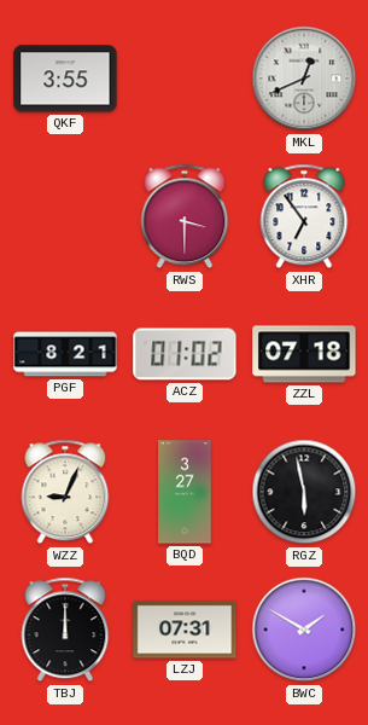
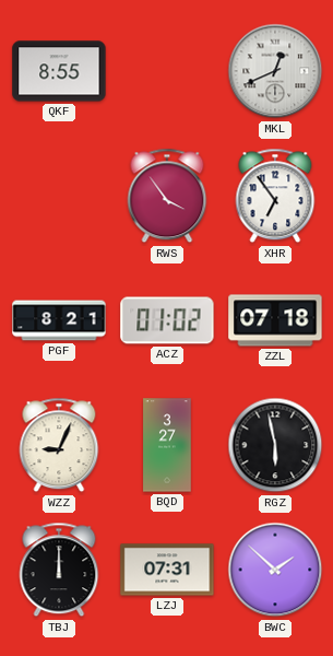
QKF: 3:55 -> 8:55
RWS: 3:30 -> 3:54
BWC: 1:50 -> 1:52
